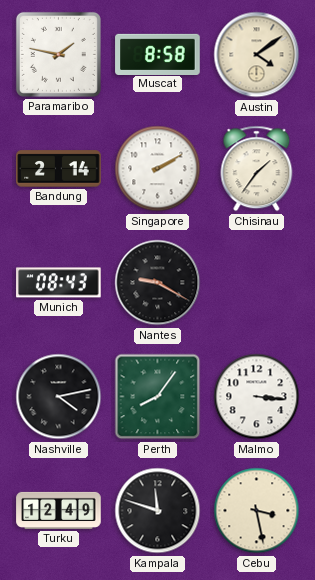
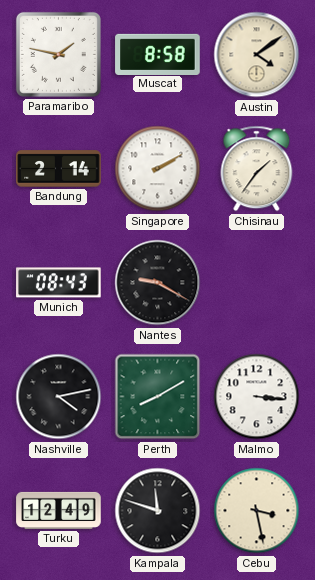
Perth: 8:06 -> 8:10
